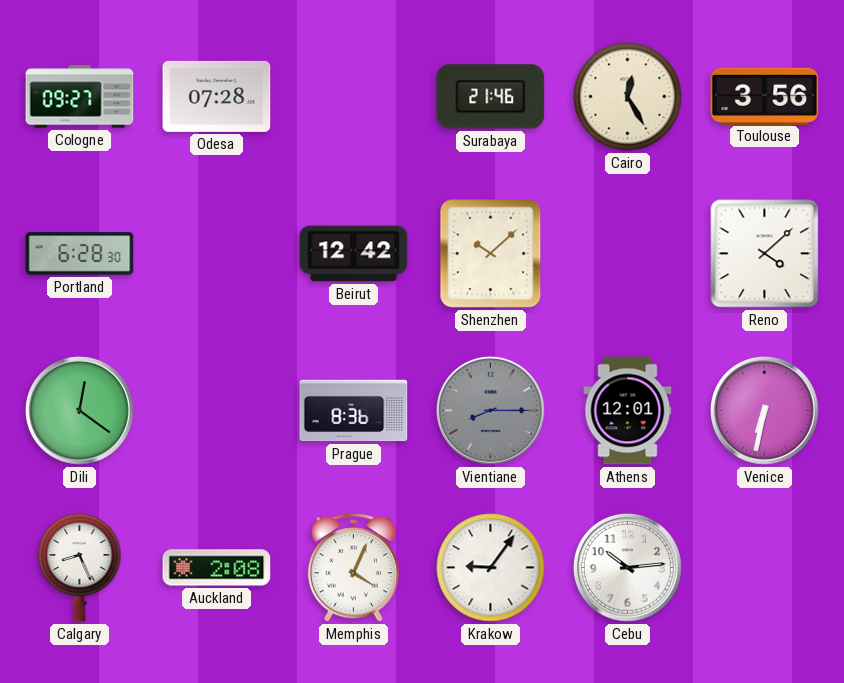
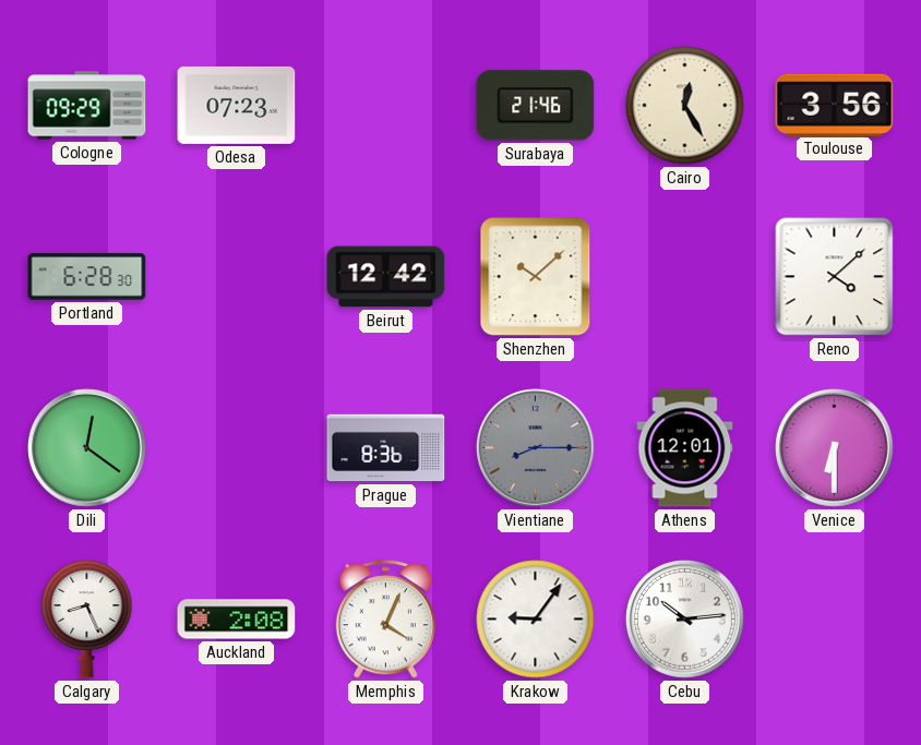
Cologne: 09:27 -> 09:29
Odesa: 07:28 -> 07:23
Venice: 6:32 -> 6:30
